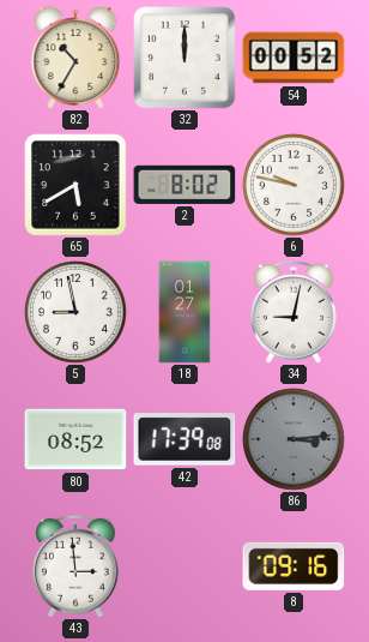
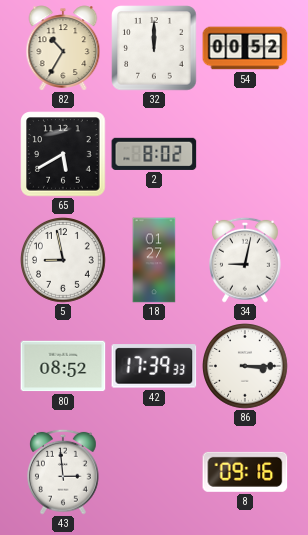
6: 9:47 -> none
42: 17:39:08 -> 17:39:33
86: 3:14 -> 3:15
86 dial: grey -> white
